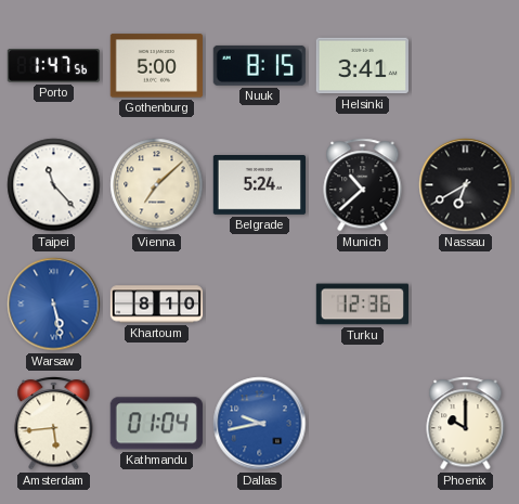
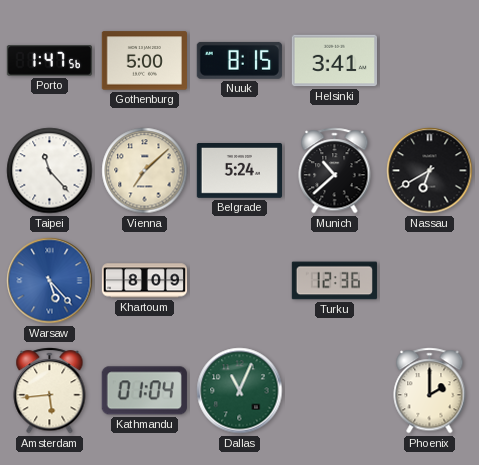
Warsaw: 5:28 -> 5:23
Khartoum: 8:10 -> 8:09
Dallas: 9:43 -> 11:04
Dallas dial: blue -> green
Phoenix: 10:00 -> 2:00
